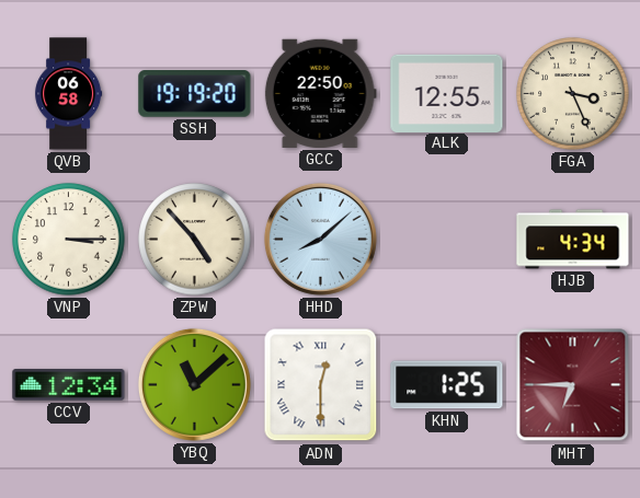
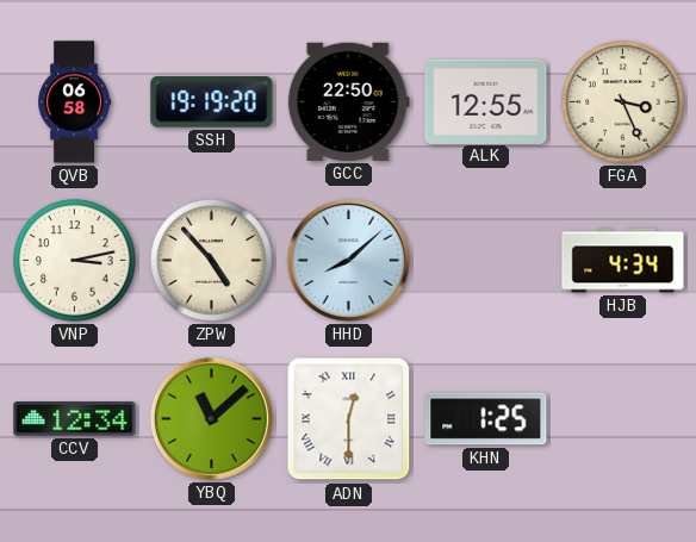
VNP: 3:15 -> 3:13
MHT: 6:45 -> none
